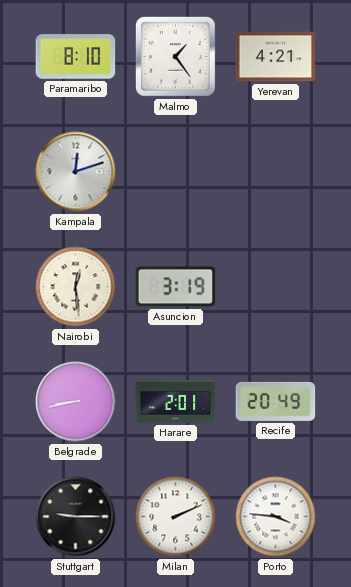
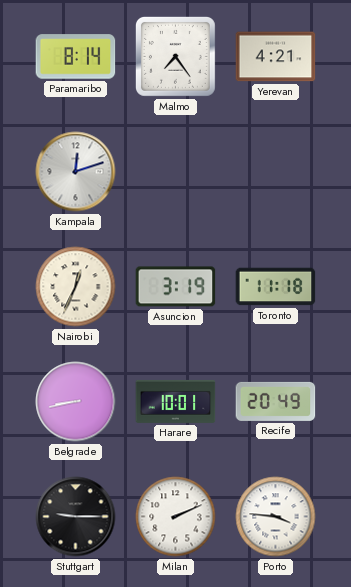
Paramaribo: 8:10 -> 8:14
Malmo: 1:24 -> 7:24
Nairobi: 12:29 -> 12:34
Toronto: none -> 11:18
Harare: 2:01 -> 10:01
